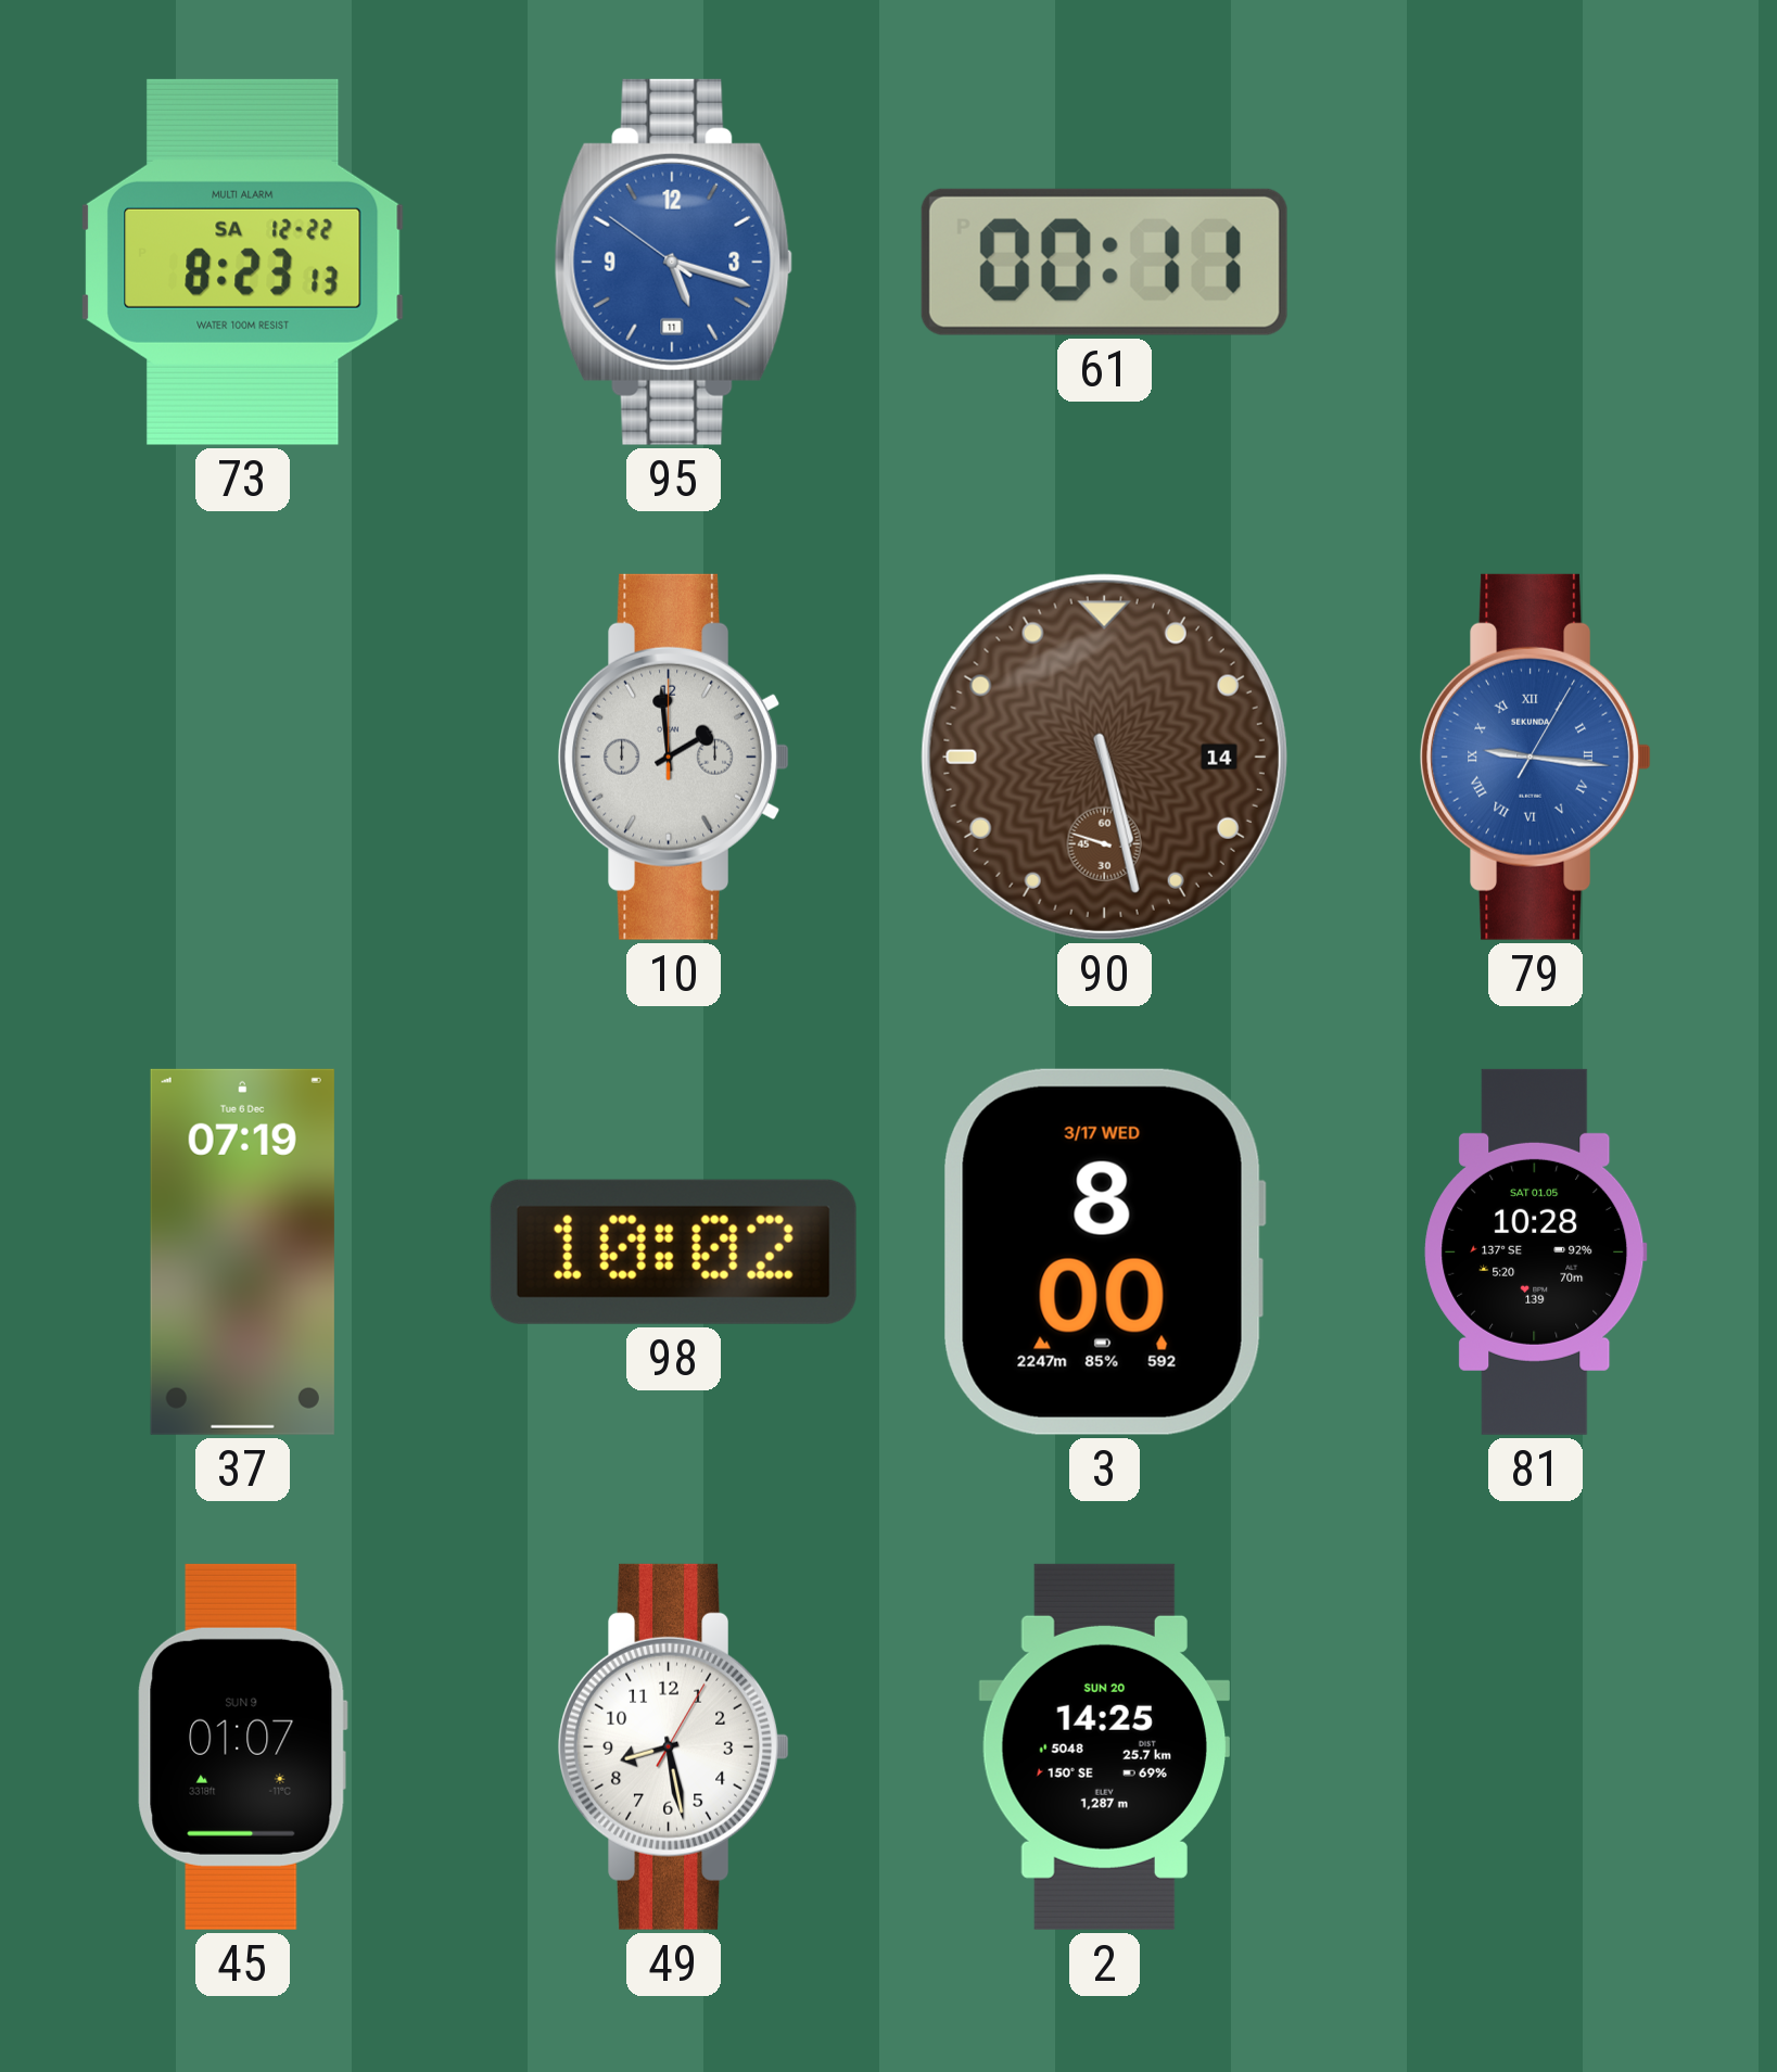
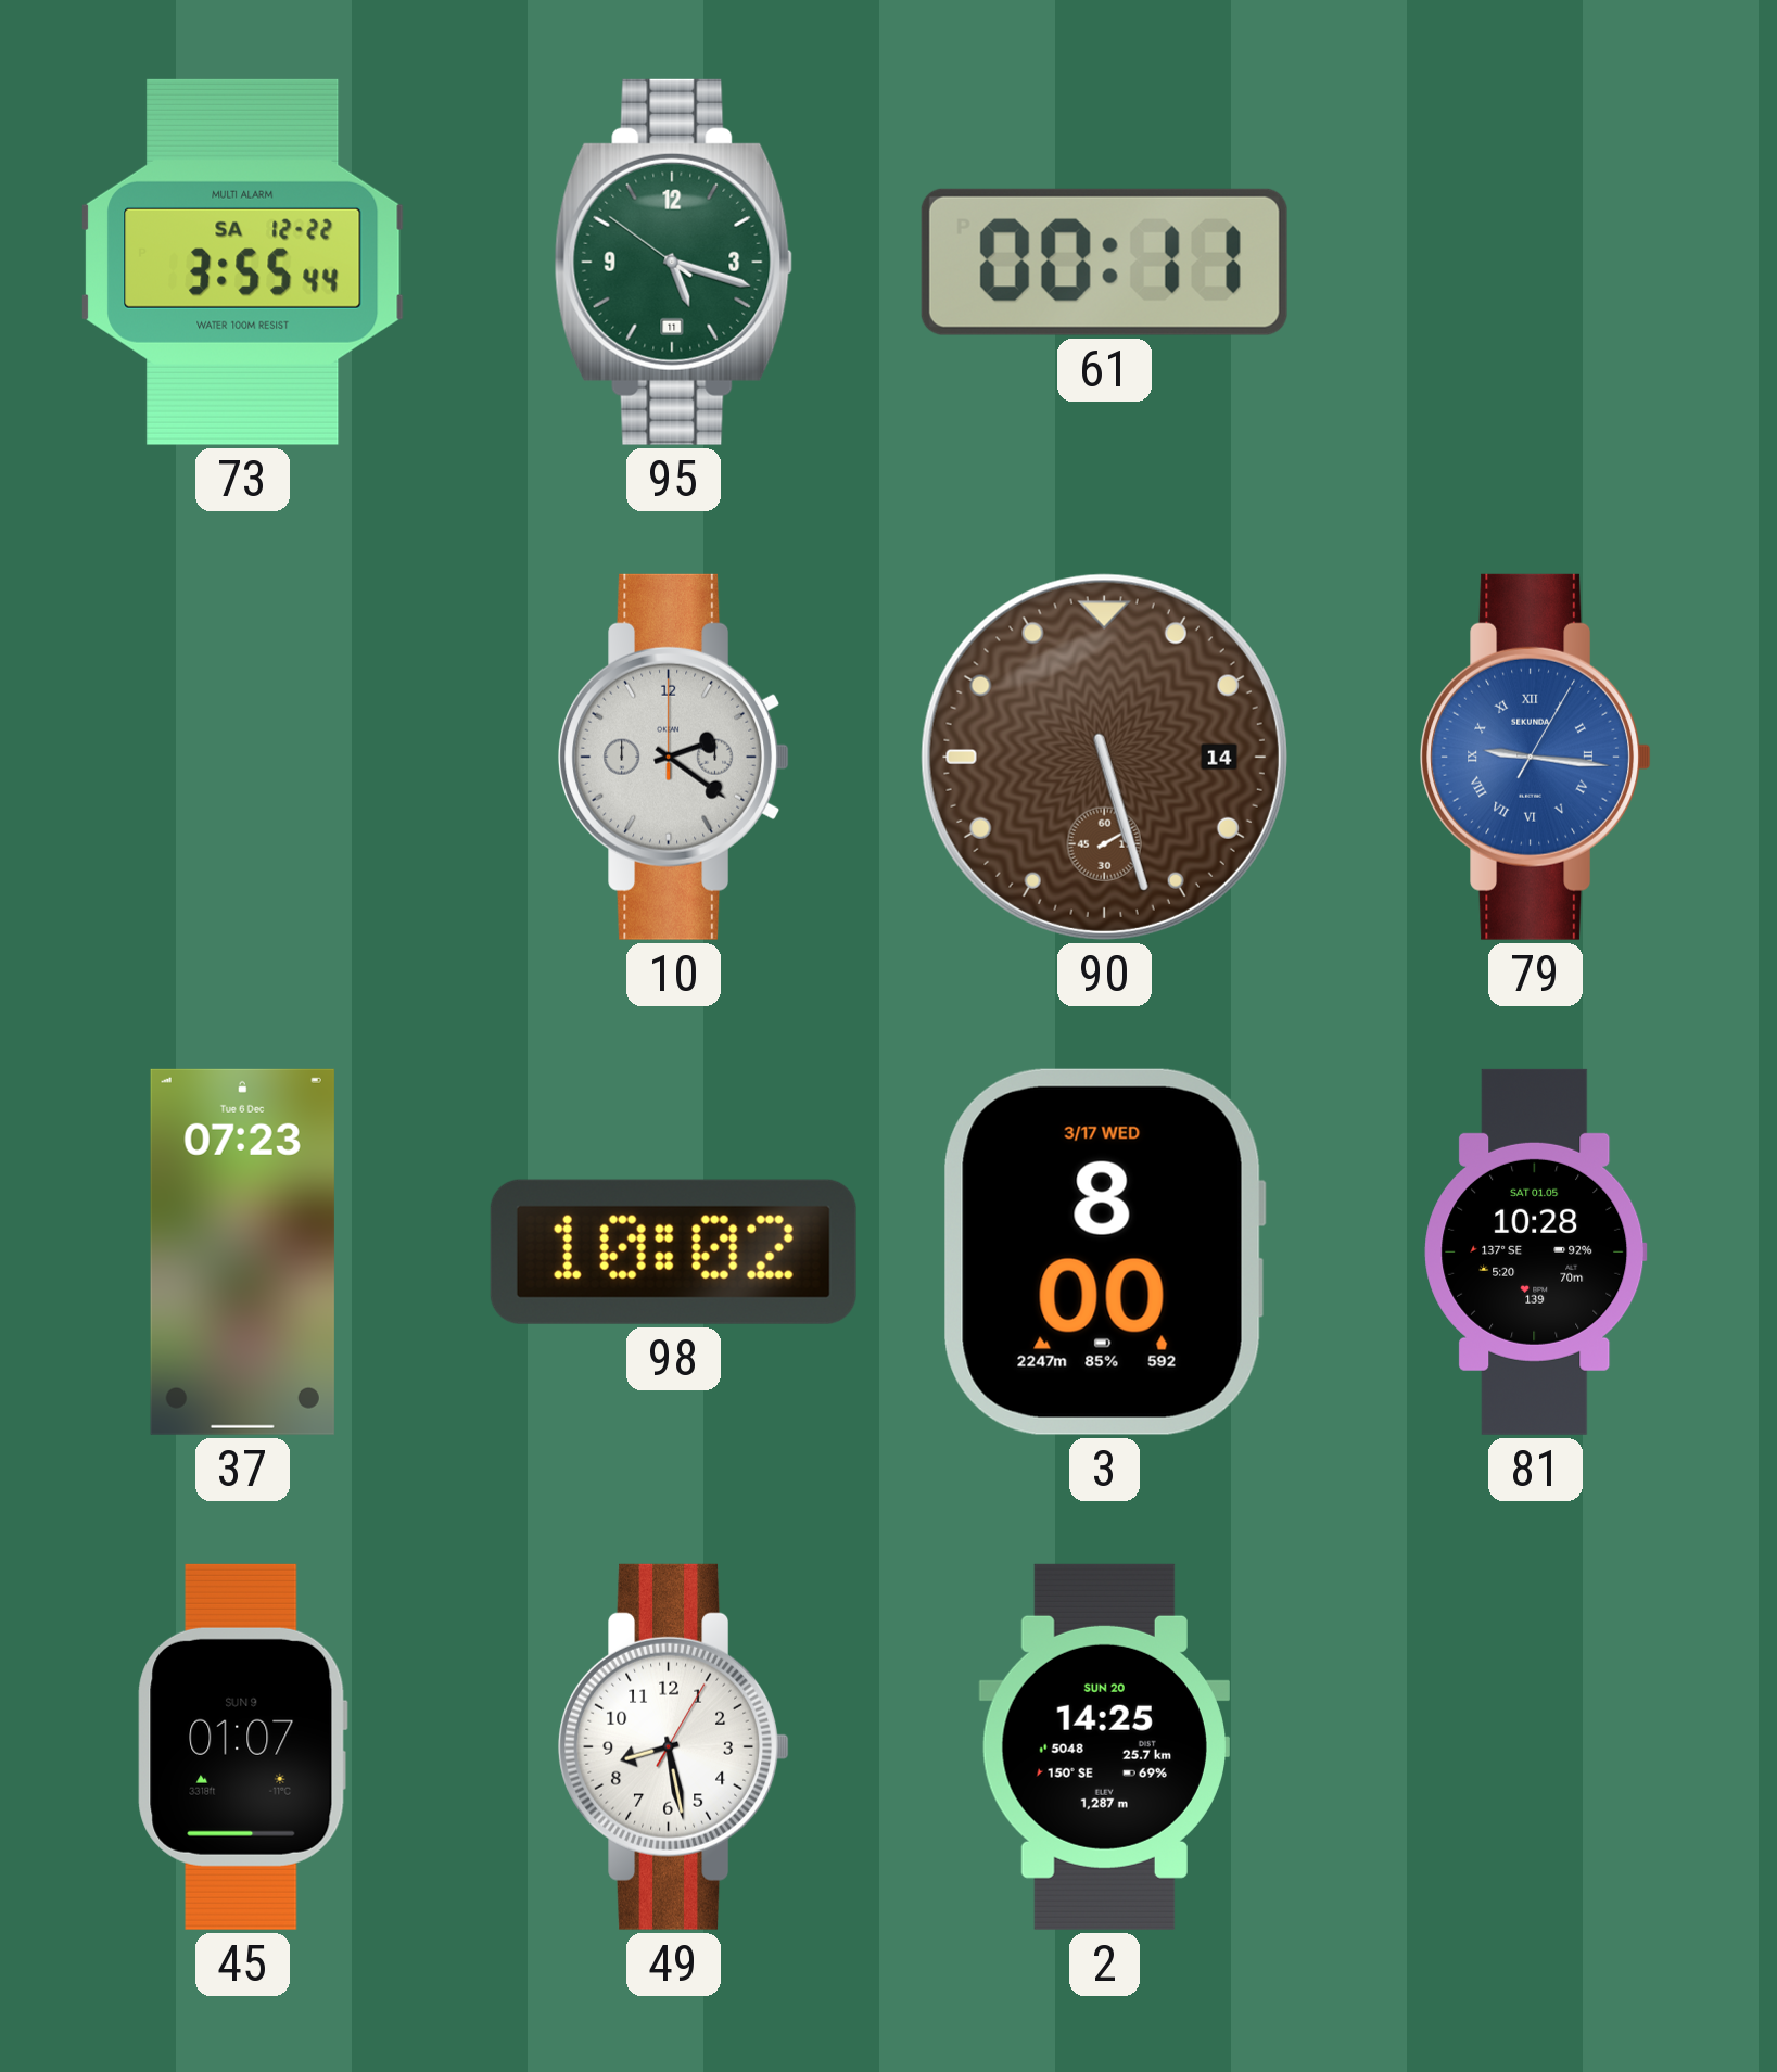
73: 8:23 -> 3:55
95 dial: blue -> green
10: 1:59 -> 2:21
90: 5:27:48 -> 5:27:10
37: 07:19 -> 07:23
